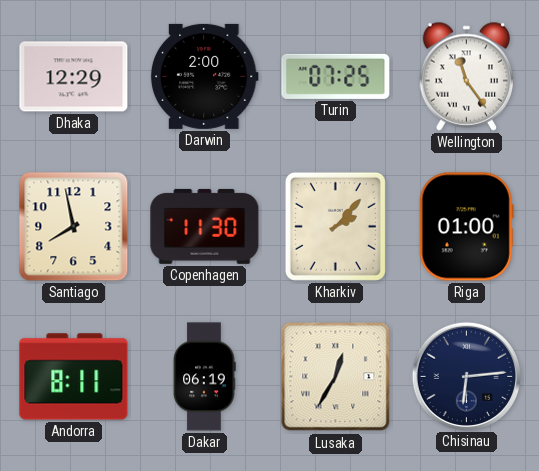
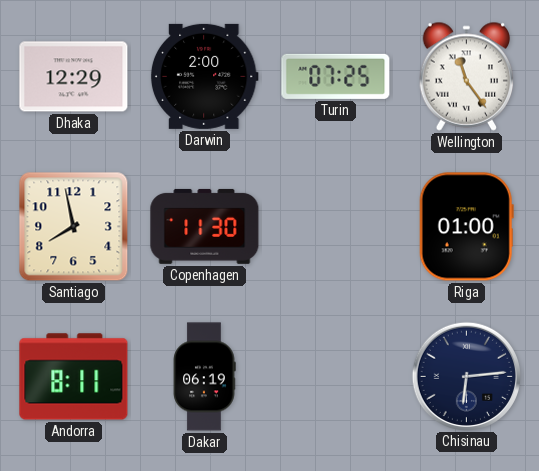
Kharkiv: 2:07 -> none
Lusaka: 12:35 -> none
